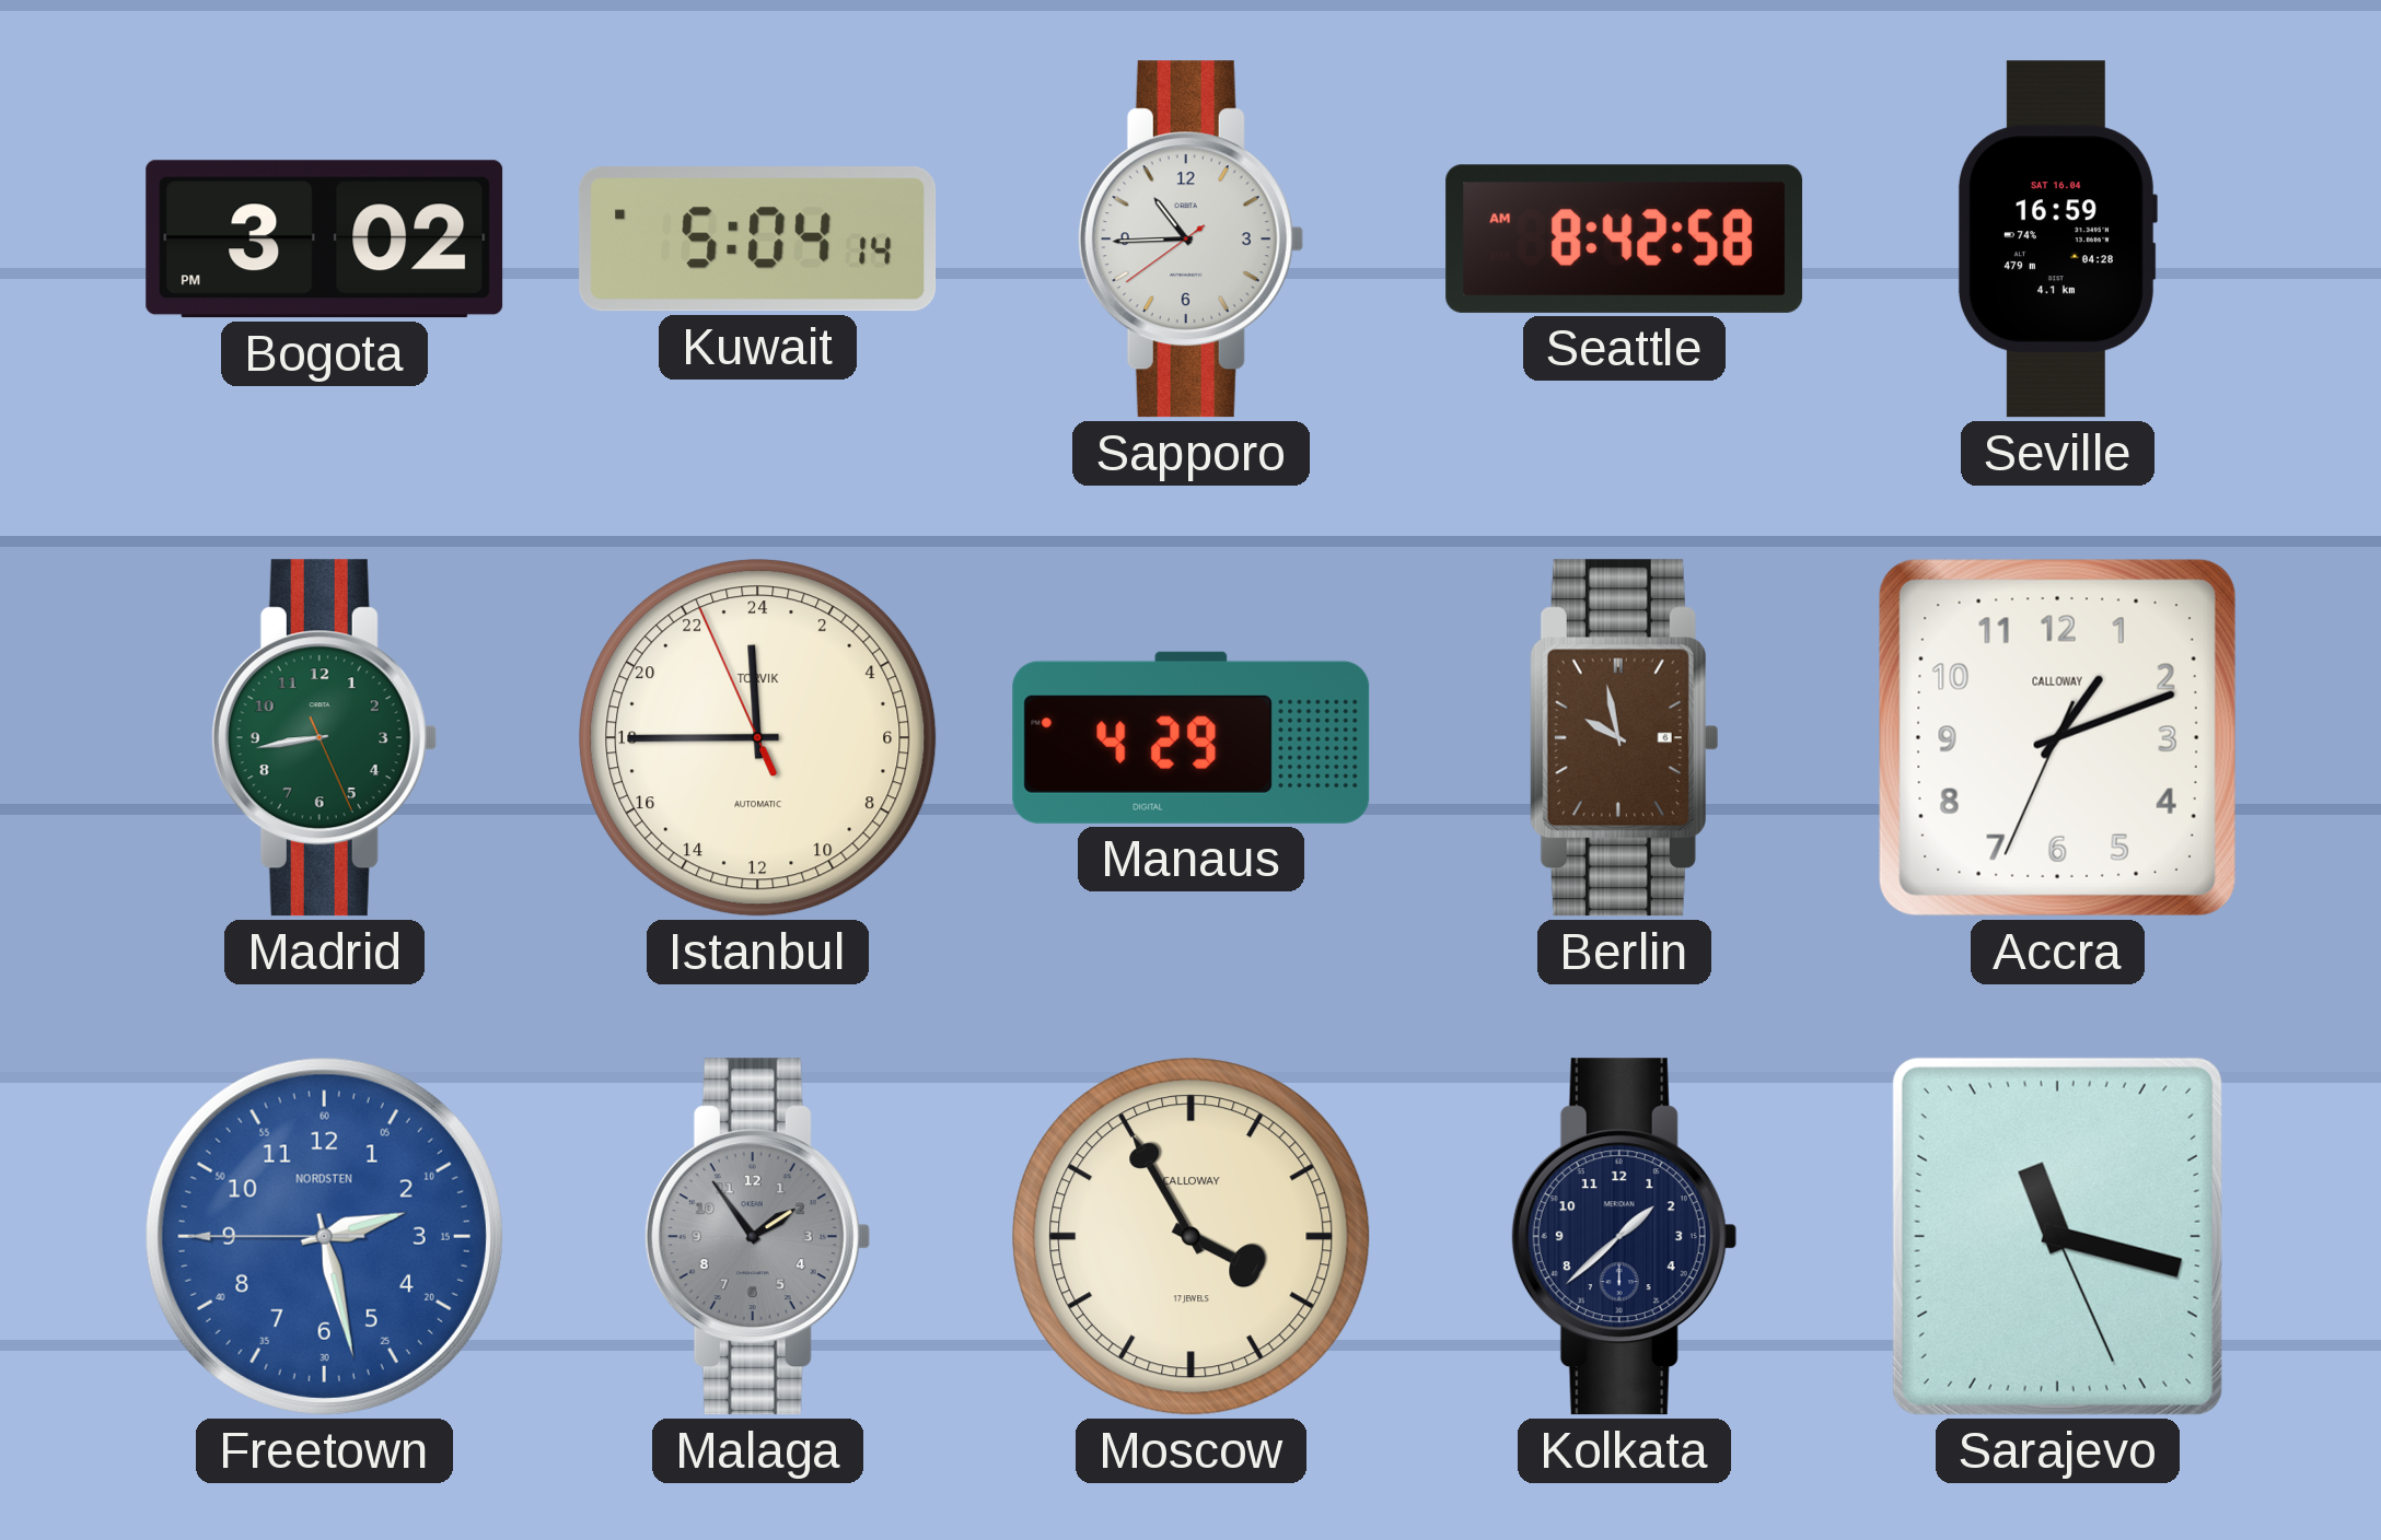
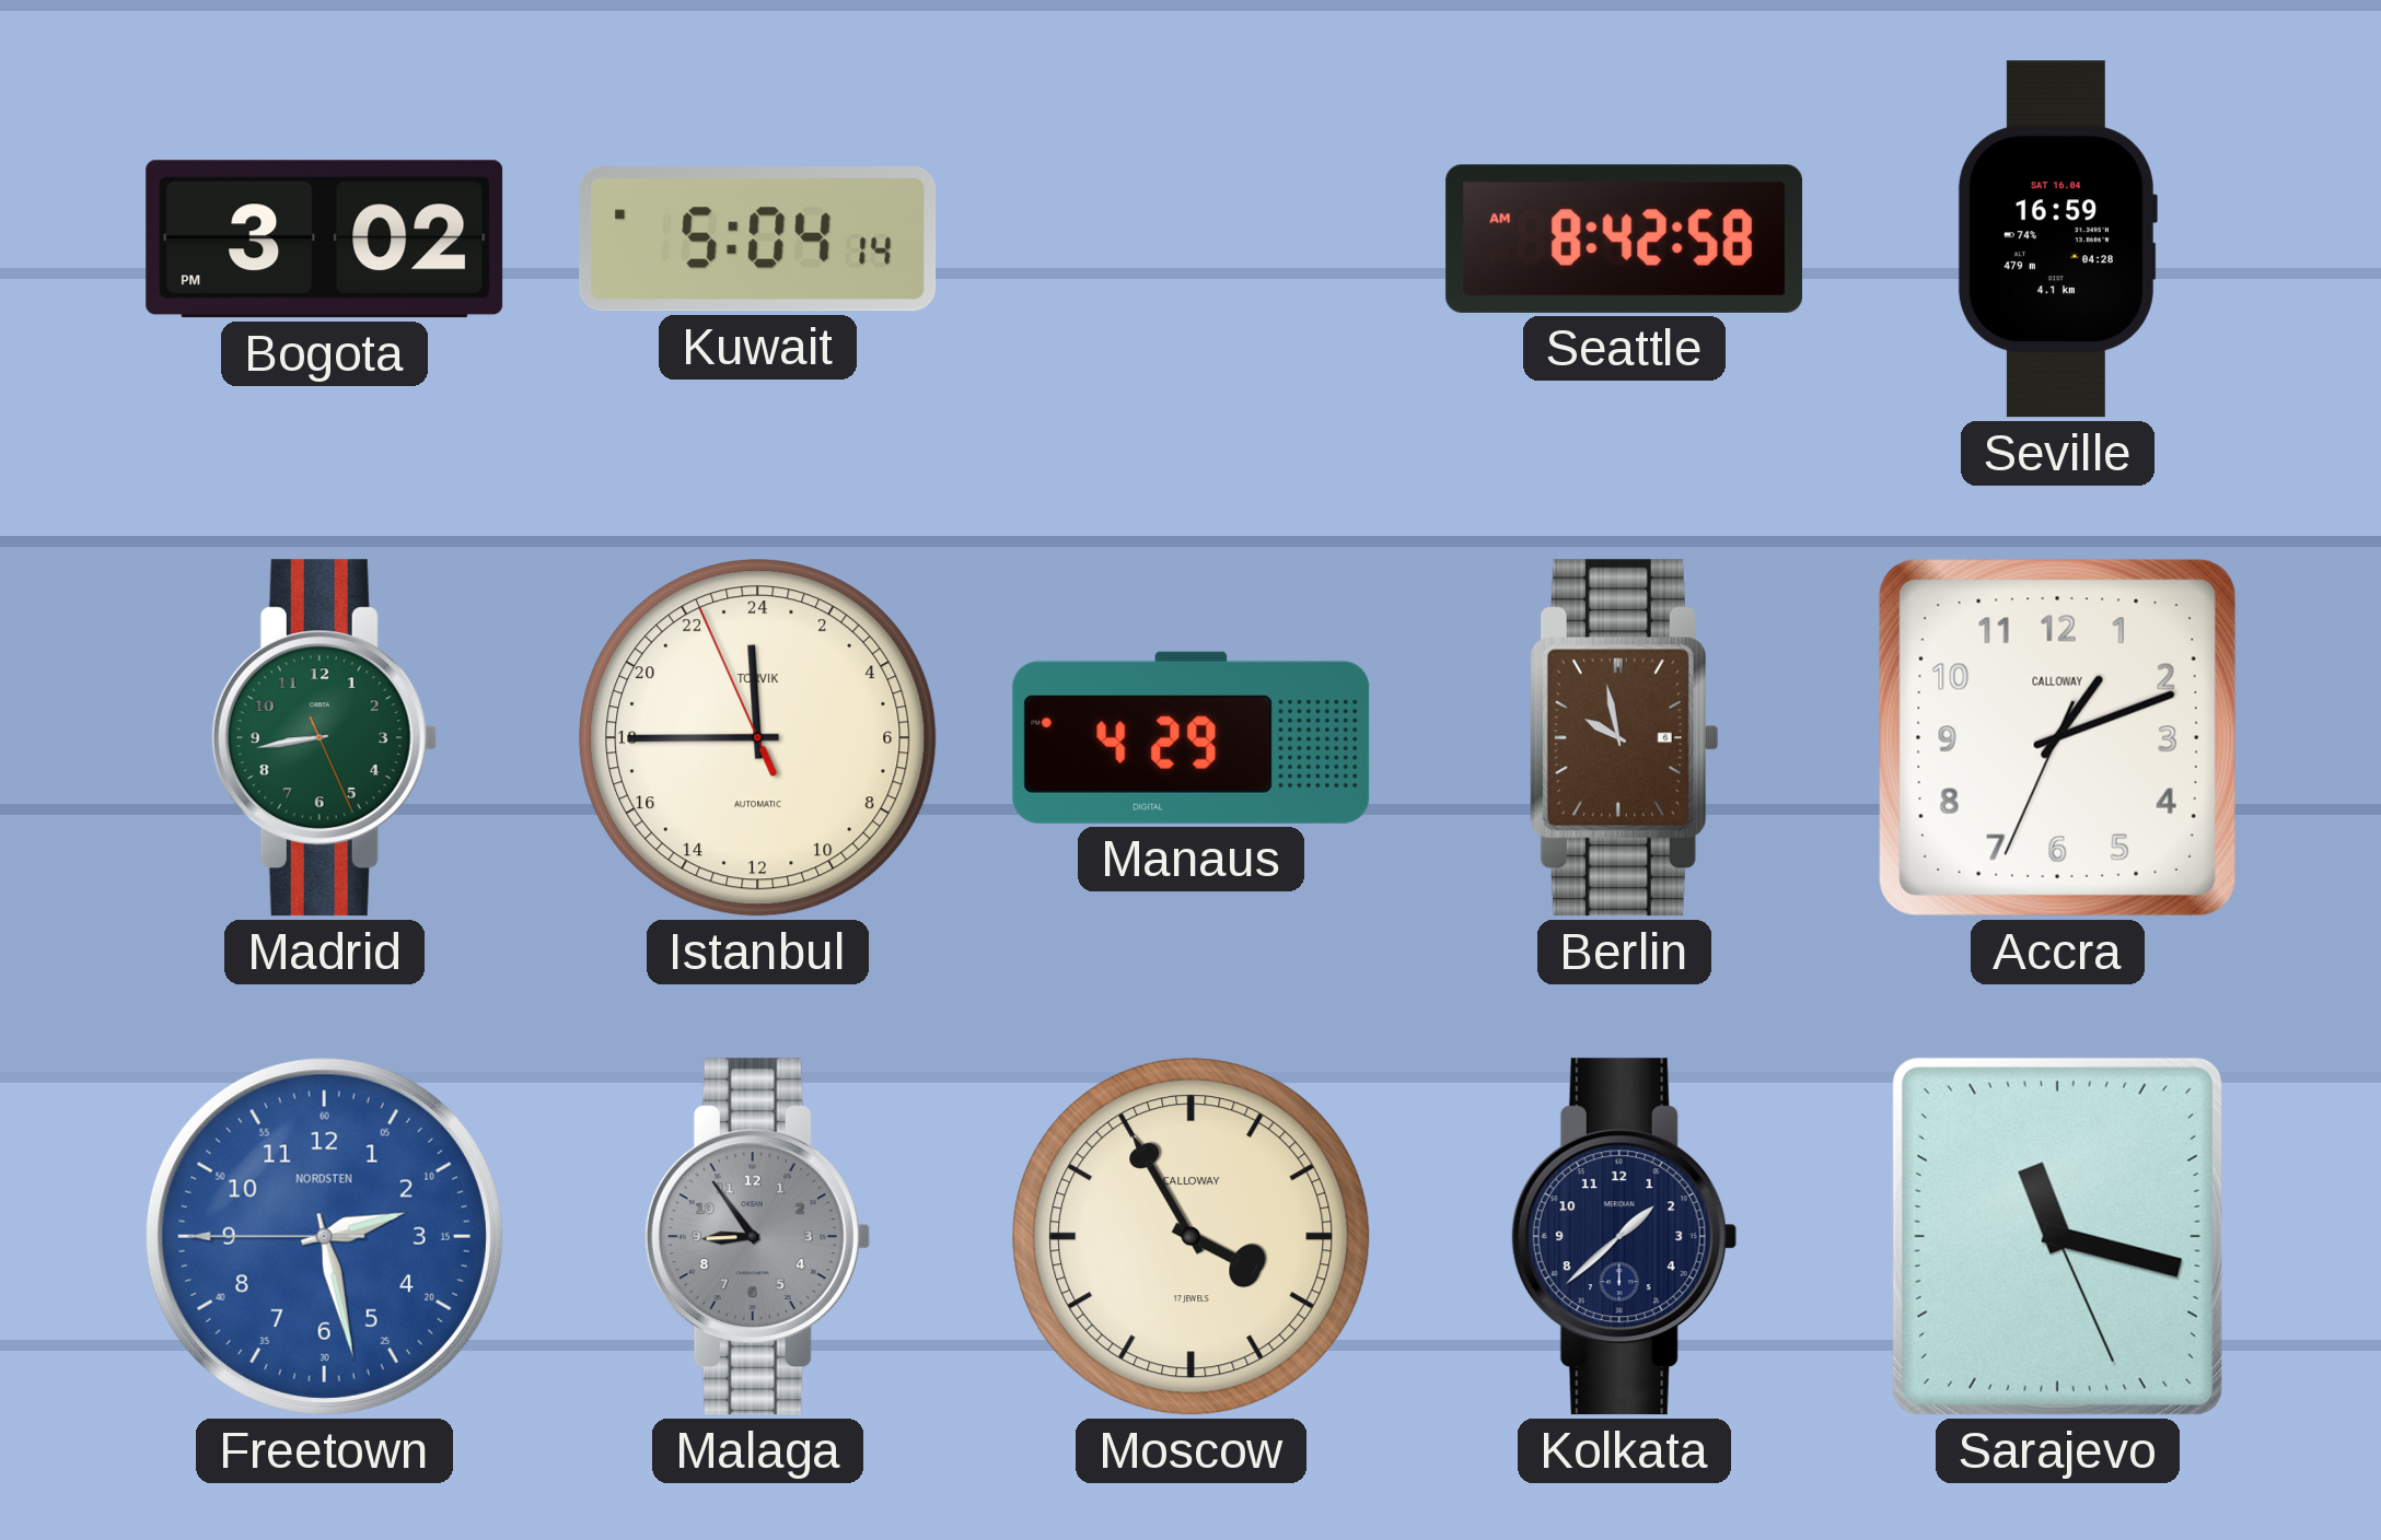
Sapporo: 10:44 -> none
Malaga: 1:54 -> 8:54
